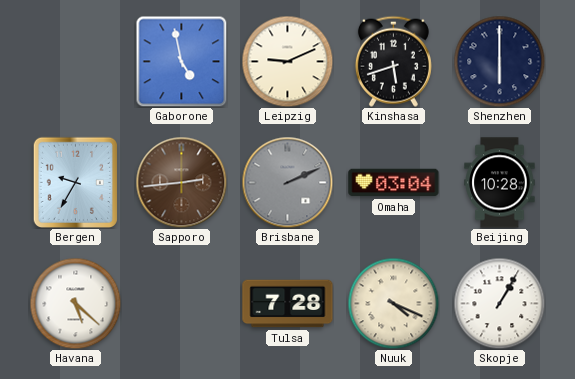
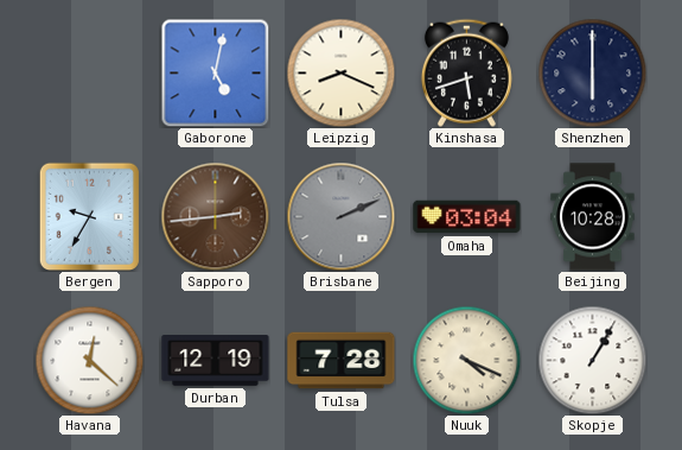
Gaborone: 4:58 -> 5:02
Leipzig: 9:11 -> 8:19
Havana: 5:22 -> 12:22
Durban: none -> 12:19
